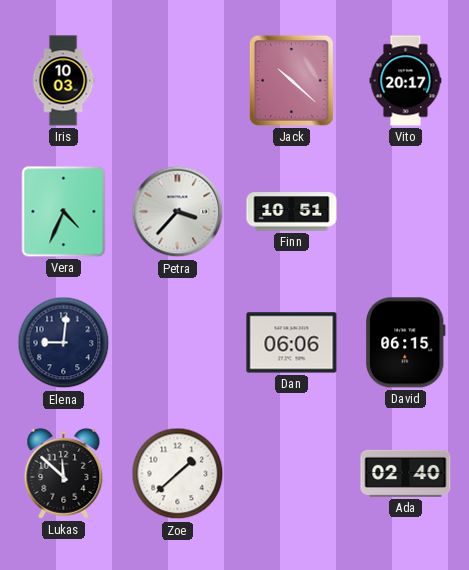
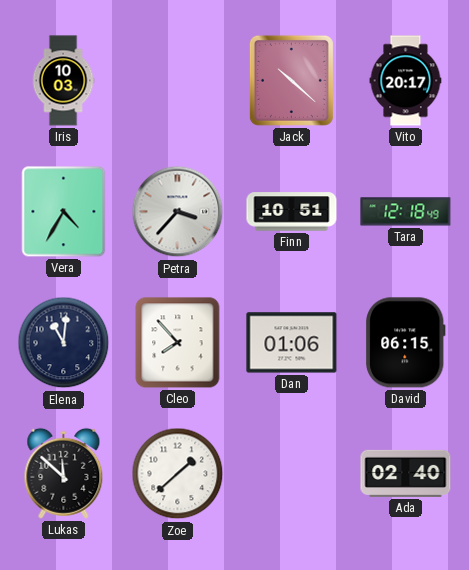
Vera: 4:34 -> 4:35
Tara: none -> 12:18
Elena: 9:01 -> 11:01
Cleo: none -> 7:53
Dan: 06:06 -> 01:06
